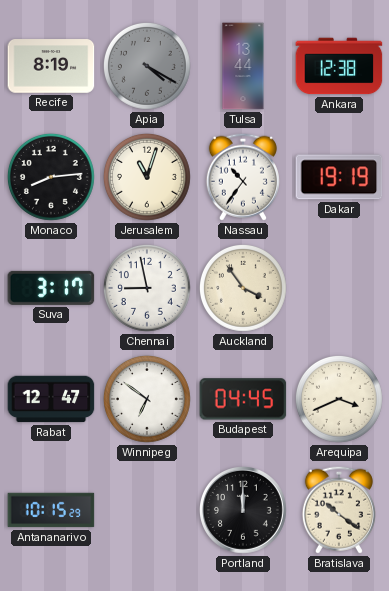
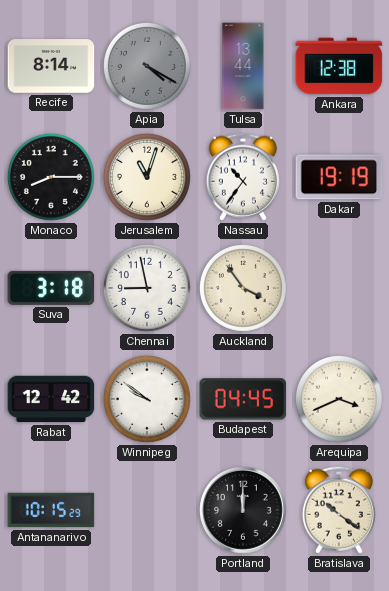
Recife: 8:19 -> 8:14
Monaco: 8:14 -> 8:15
Suva: 3:17 -> 3:18
Rabat: 12:47 -> 12:42
Winnipeg: 6:51 -> 9:51
